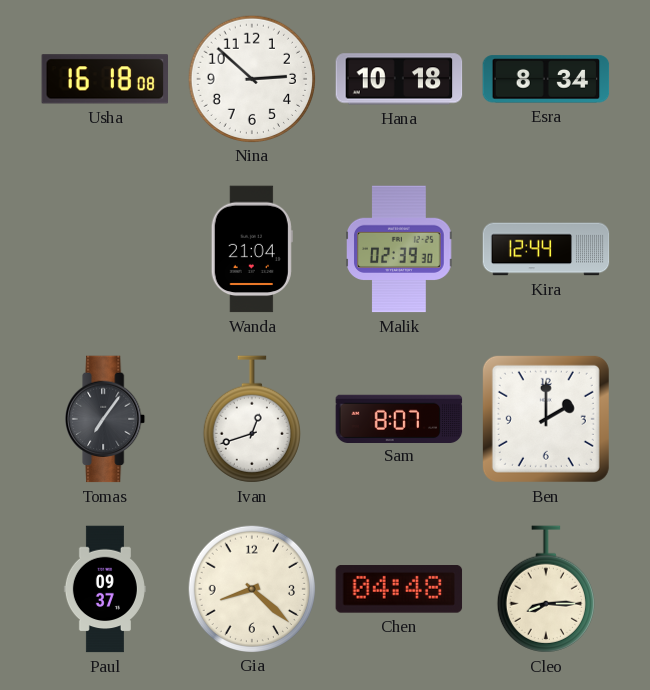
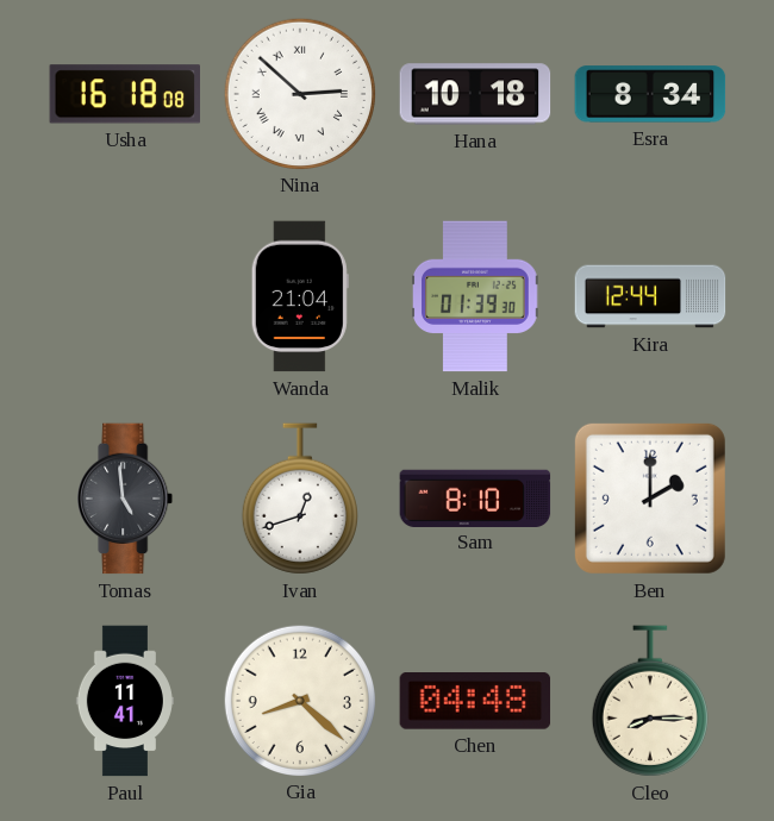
Nina numerals: Arabic -> Roman
Malik: 02:39 -> 01:39
Tomas: 7:06 -> 4:59
Sam: 8:07 -> 8:10
Paul: 09:37 -> 11:41
